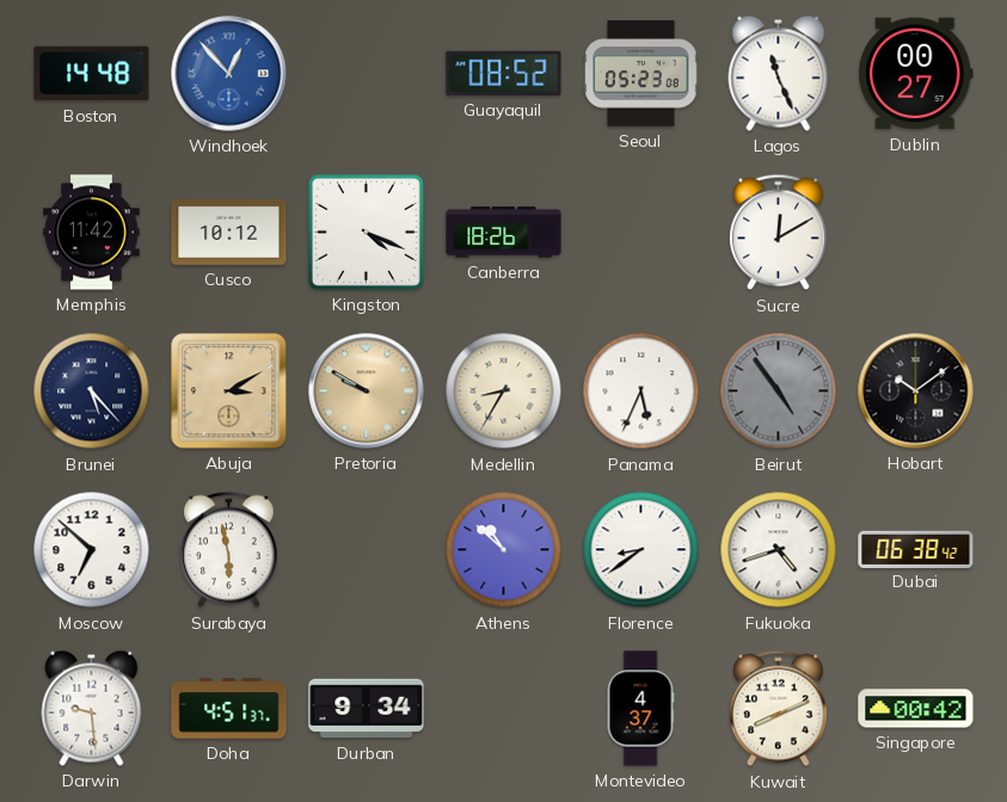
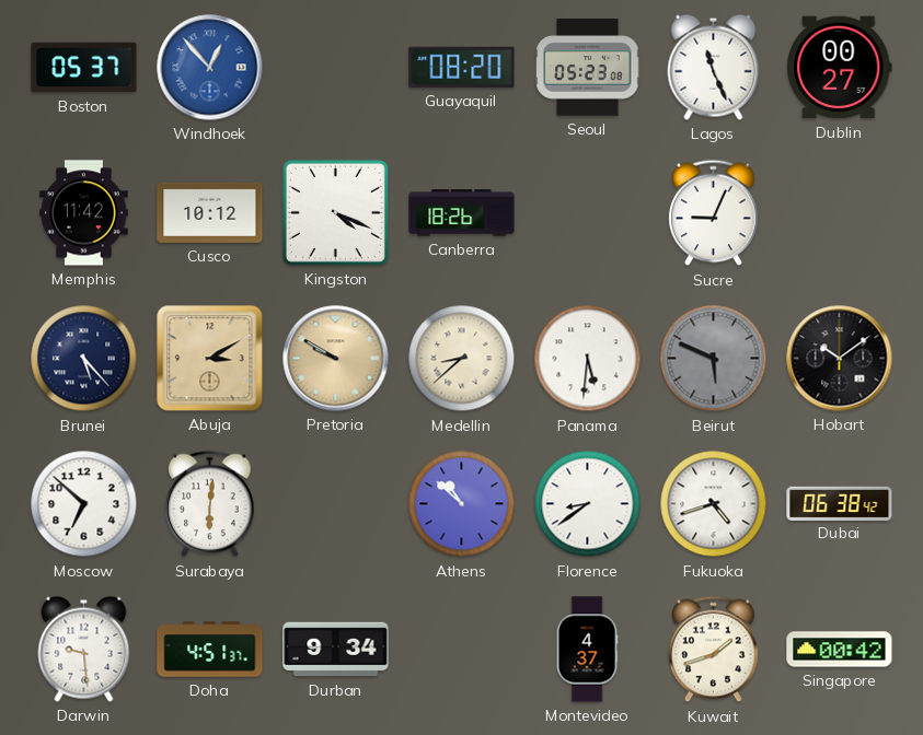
Boston: 14:48 -> 05:37
Guayaquil: 08:52 -> 08:20
Sucre: 12:10 -> 9:04
Medellin: 8:35 -> 8:38
Panama: 5:34 -> 5:31
Beirut: 4:54 -> 5:49
Surabaya: 5:58 -> 6:01
Kuwait: 8:11 -> 1:42
